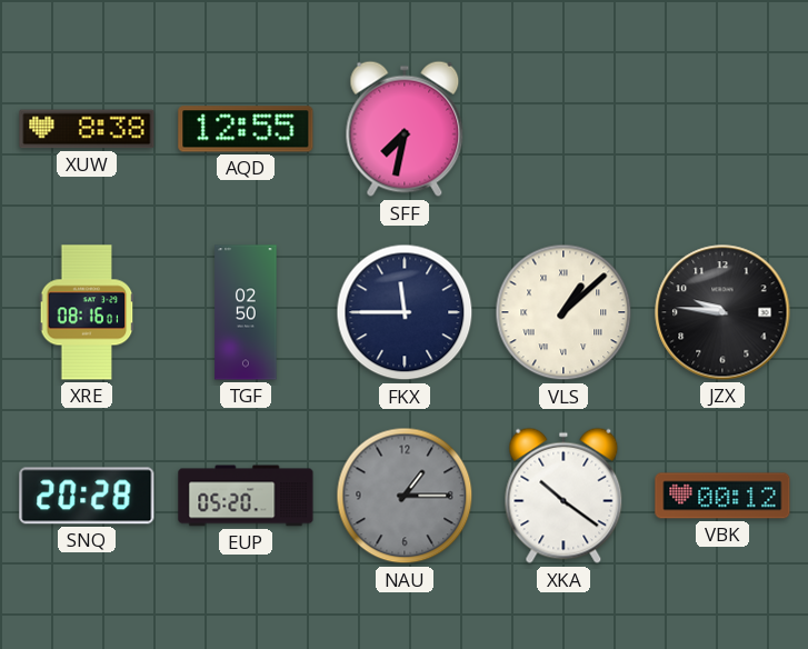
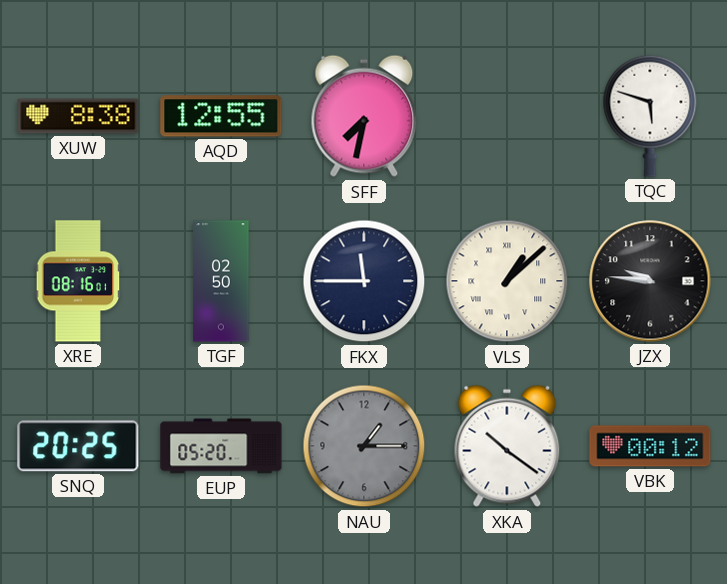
TQC: none -> 5:48
SNQ: 20:28 -> 20:25
